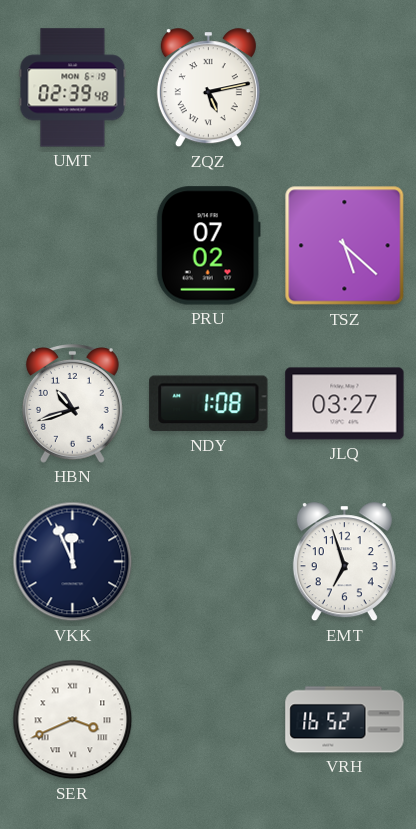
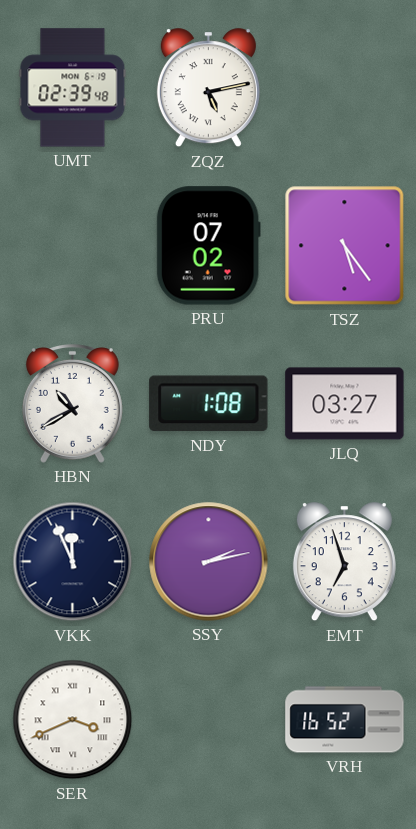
TSZ: 5:22 -> 5:24
HBN: 10:42 -> 10:40
SSY: none -> 2:13
